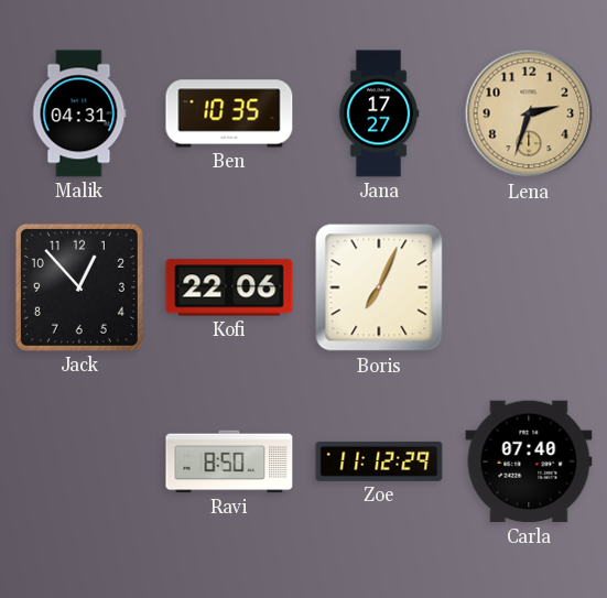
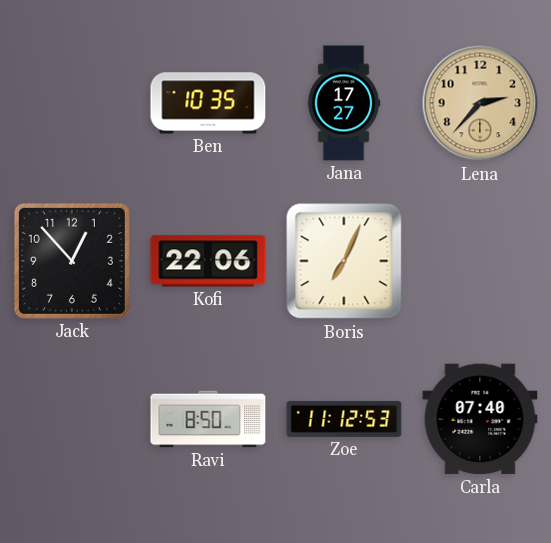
Malik: 04:31 -> none
Lena: 2:33 -> 2:37
Zoe: 11:12:29 -> 11:12:53
